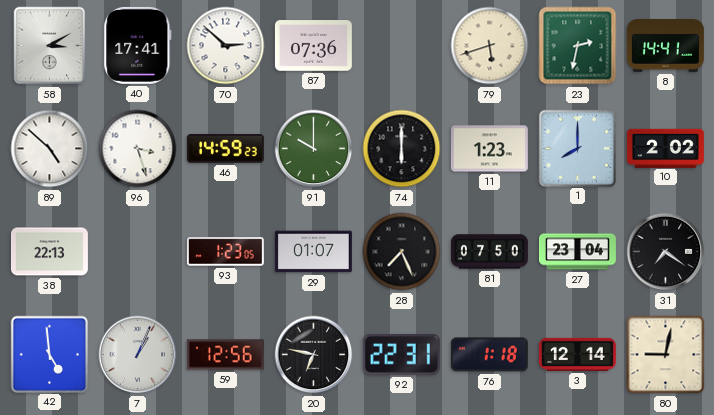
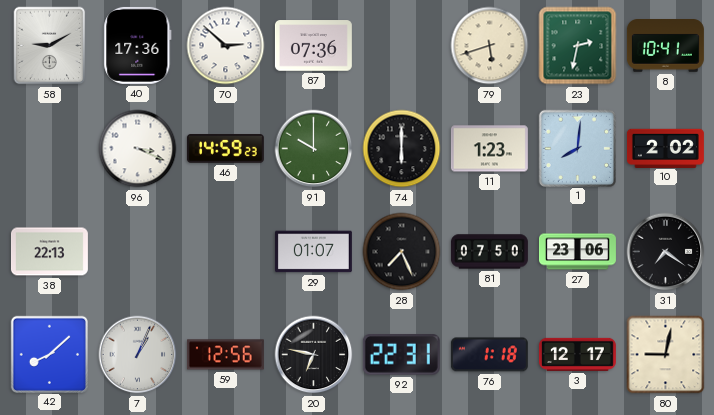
58: 3:10 -> 9:10
40: 17:41 -> 17:36
8: 14:41 -> 10:41
89: 4:52 -> none
96: 3:27 -> 3:19
1: 8:00 -> 8:01
93: 1:23 -> none
27: 23:04 -> 23:06
42: 4:59 -> 8:08
3: 12:14 -> 12:17
